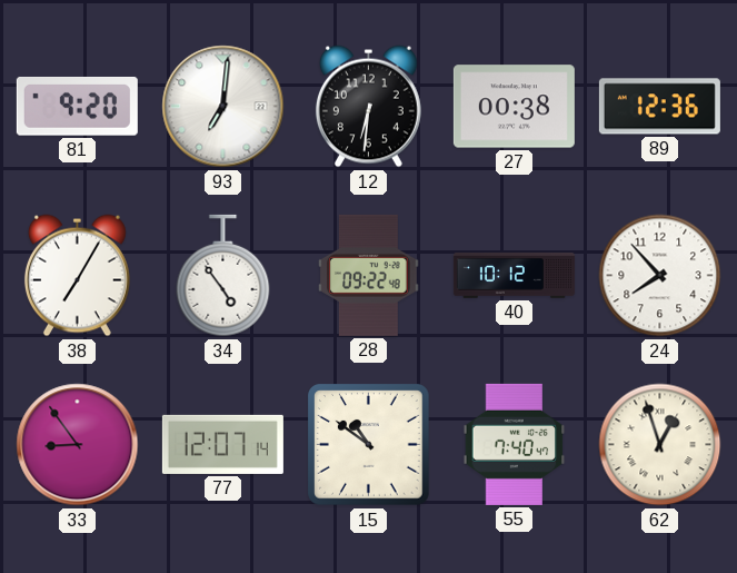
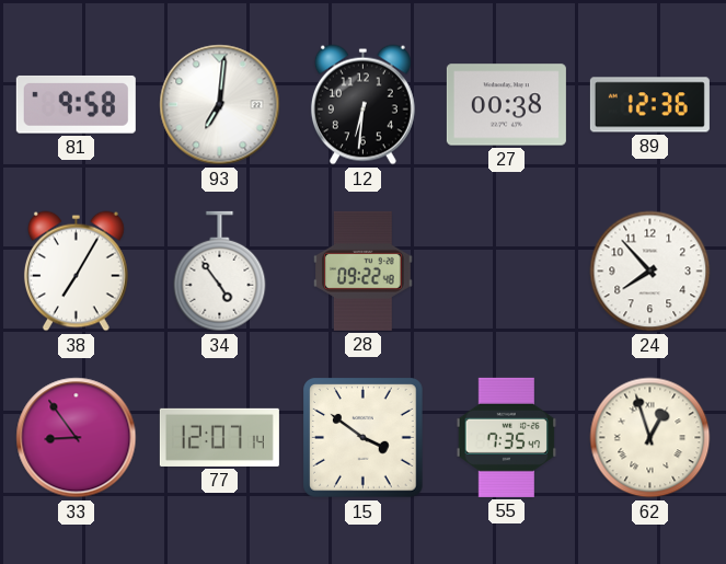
81: 9:20 -> 9:58
40: 10:12 -> none
15: 10:51 -> 3:51
55: 7:40 -> 7:35
